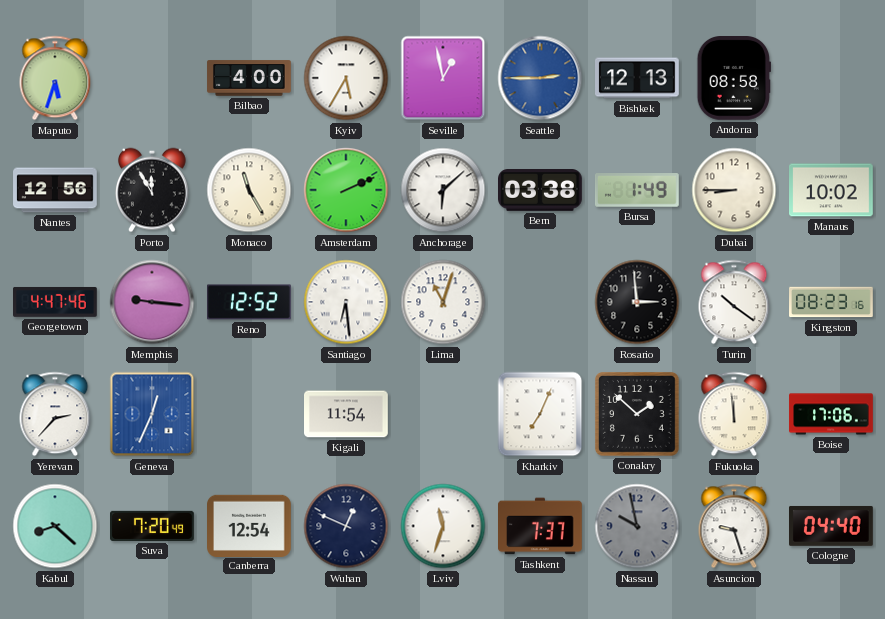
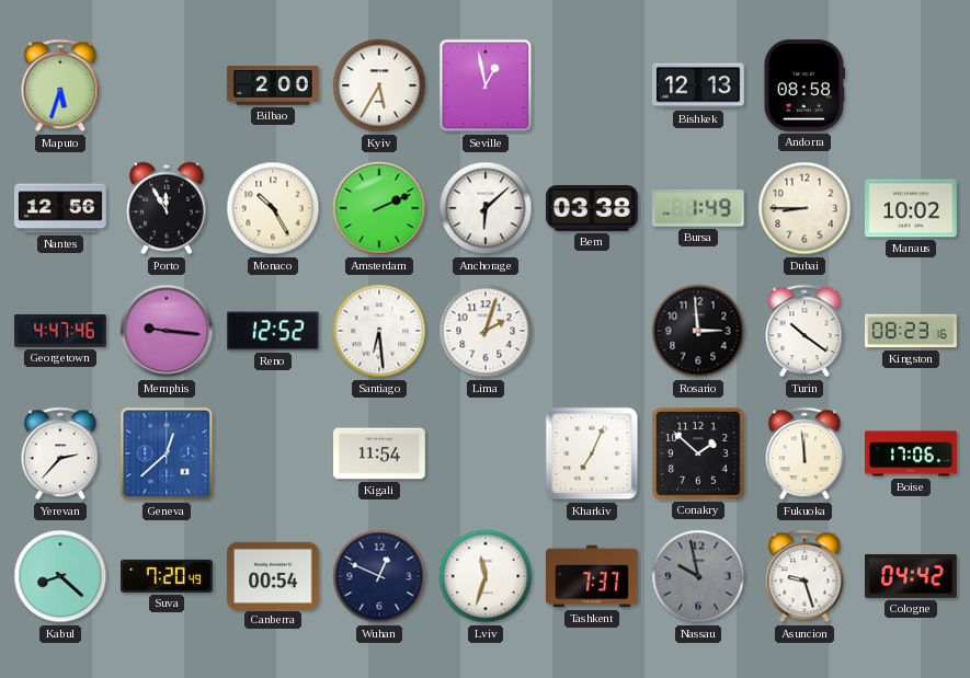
Bilbao: 4:00 -> 2:00
Seattle: 2:45 -> none
Monaco: 11:25 -> 10:25
Lima: 11:03 -> 2:03
Geneva: 12:34 -> 12:38
Canberra: 12:54 -> 00:54
Cologne: 04:40 -> 04:42
